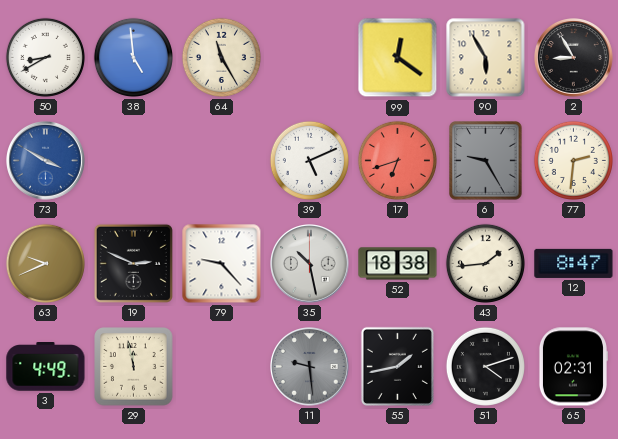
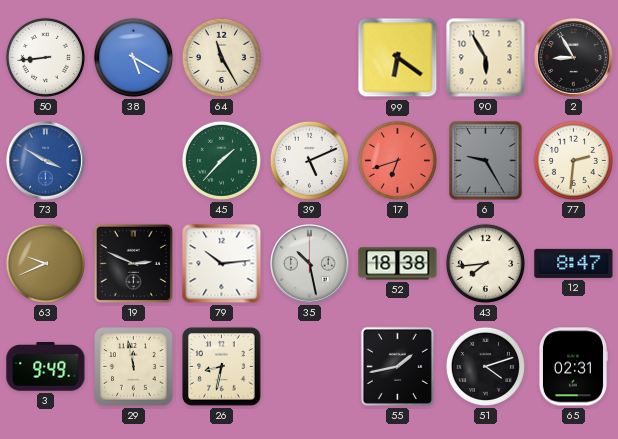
50: 8:40 -> 8:44
38: 4:59 -> 5:20
99: 12:21 -> 6:21
45: none -> 1:37
79: 9:23 -> 10:14
43: 1:44 -> 7:44
3: 4:49 -> 9:49
26: none -> 8:32
11: 9:29 -> none
